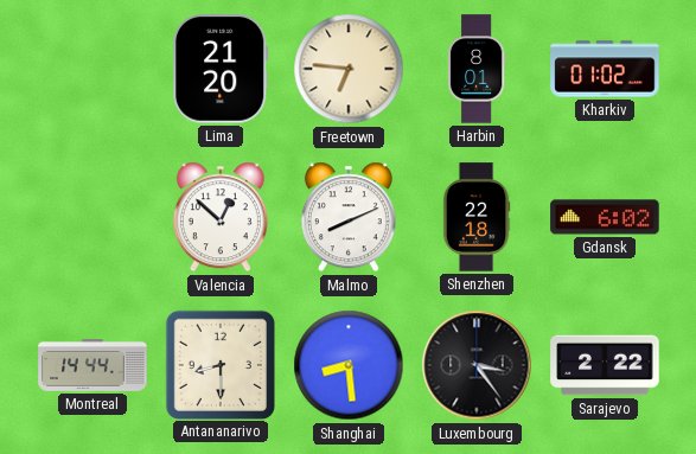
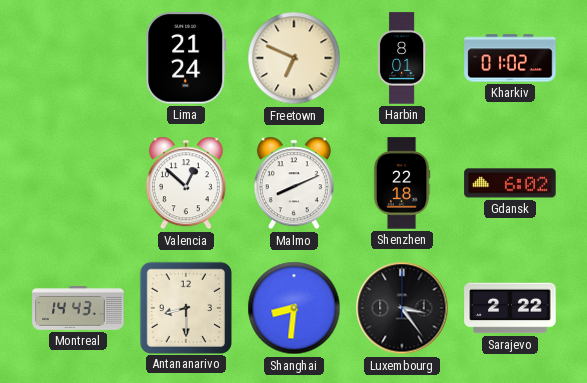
Lima: 21:20 -> 21:24
Freetown: 6:46 -> 6:49
Montreal: 14:44 -> 14:43
Shanghai: 8:29 -> 8:31
